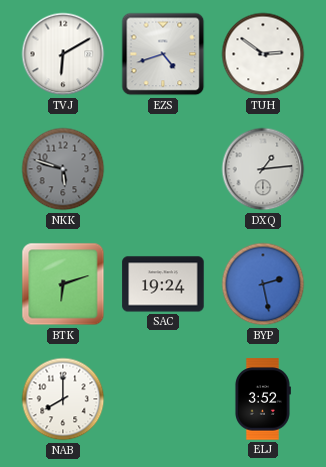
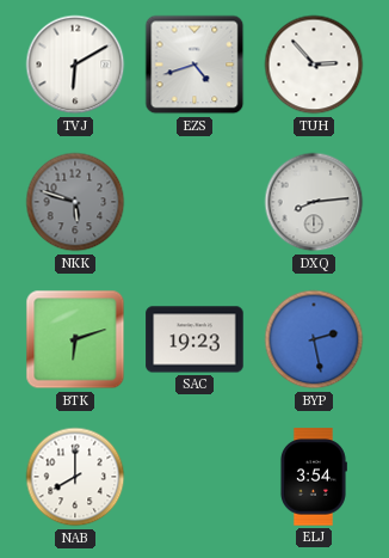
TUH: 2:51 -> 2:53
DXQ: 1:14 -> 8:14
SAC: 19:24 -> 19:23
ELJ: 3:52 -> 3:54
